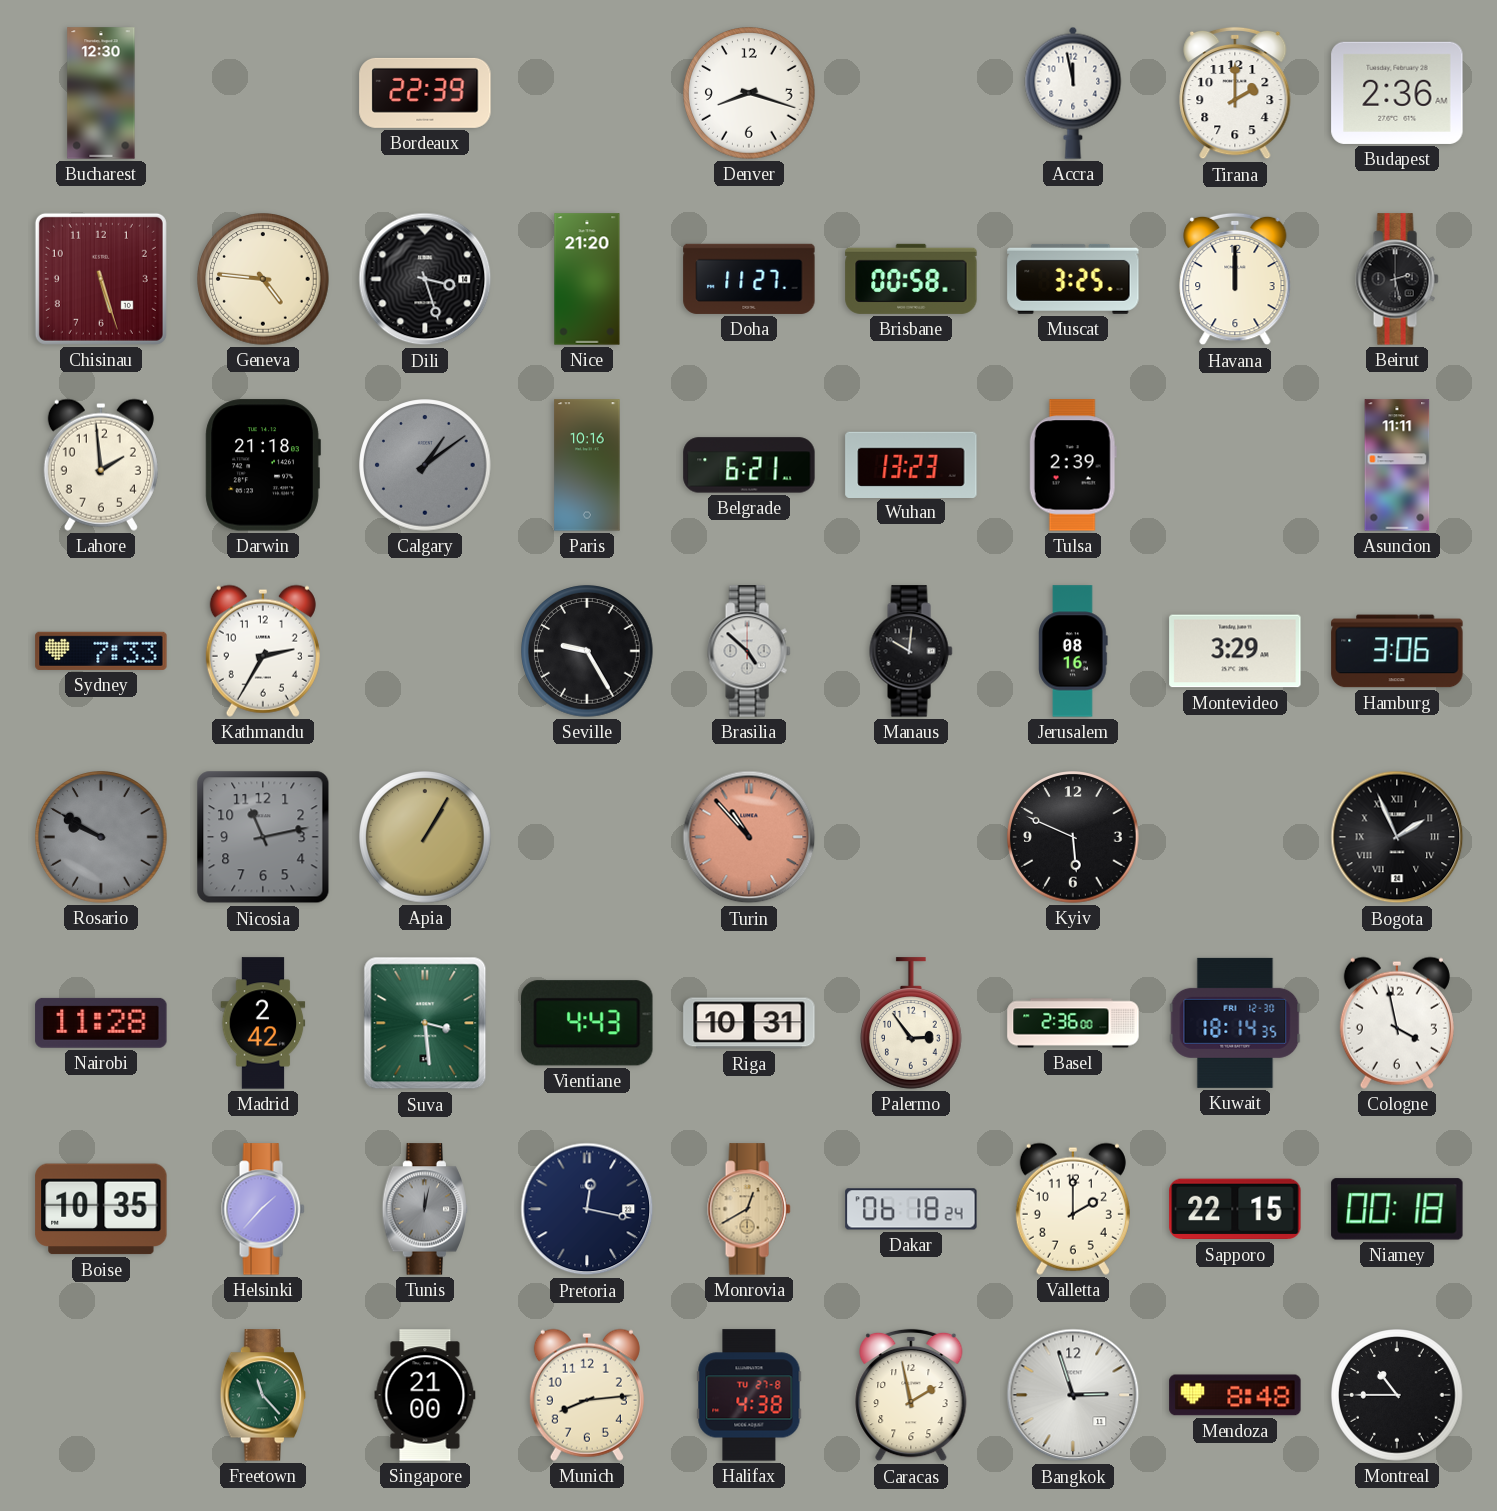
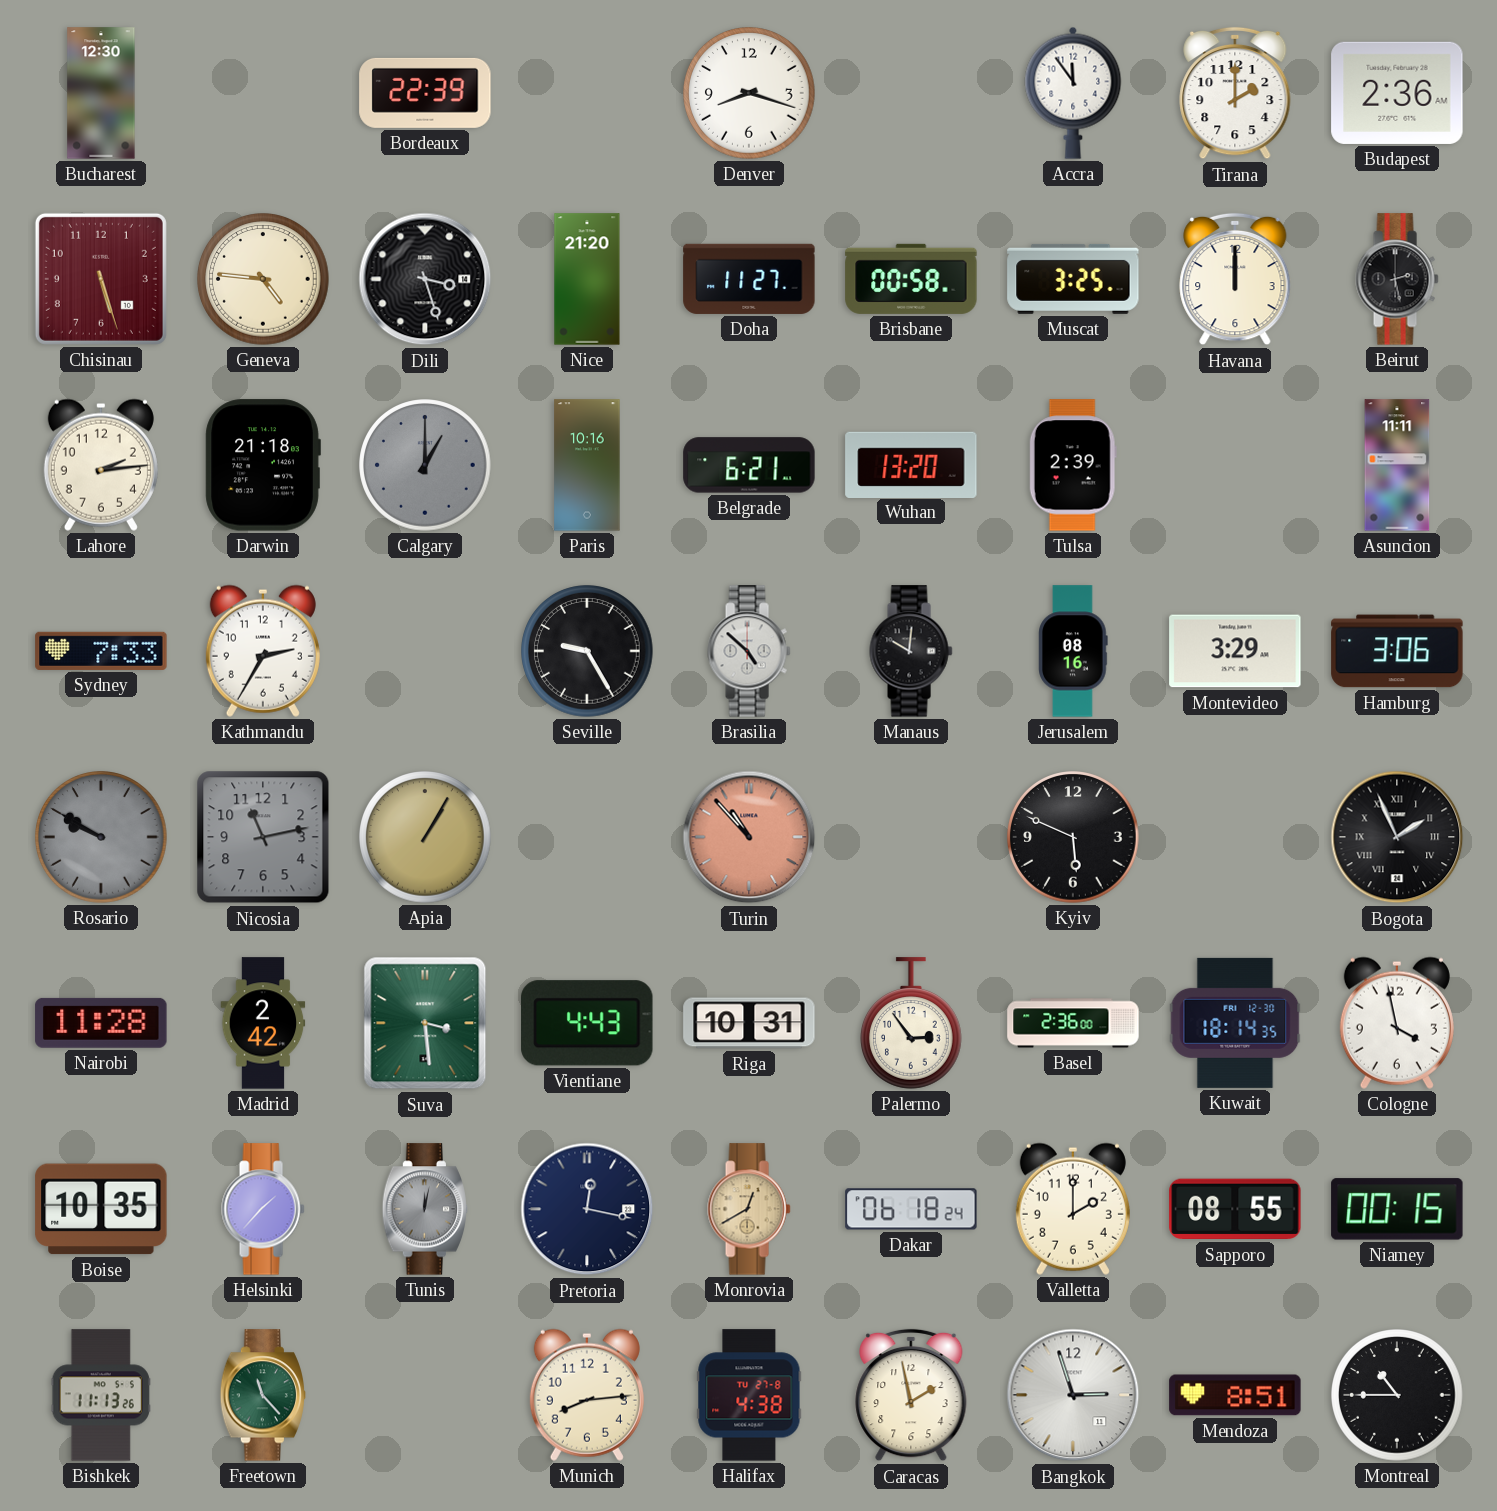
Accra: 11:58 -> 11:54
Lahore: 1:59 -> 2:14
Calgary: 1:09 -> 1:00
Wuhan: 13:23 -> 13:20
Sapporo: 22:15 -> 08:55
Niamey: 00:18 -> 00:15
Bishkek: none -> 11:13
Singapore: 21:00 -> none
Mendoza: 8:48 -> 8:51
